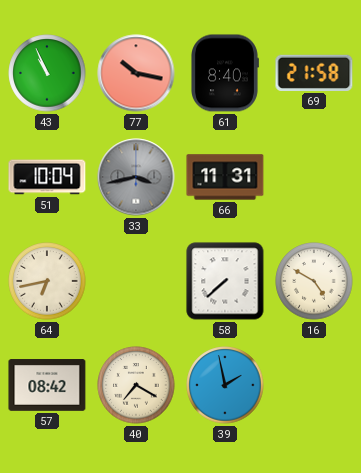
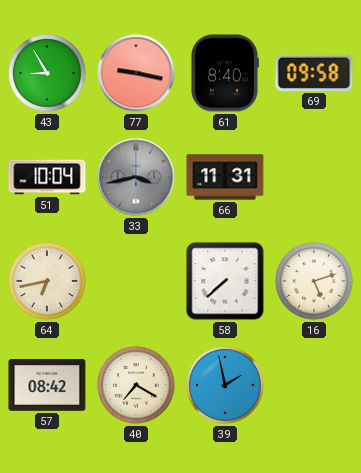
43: 10:56 -> 8:55
77: 10:17 -> 9:17
69: 21:58 -> 09:58
16: 4:50 -> 5:12
